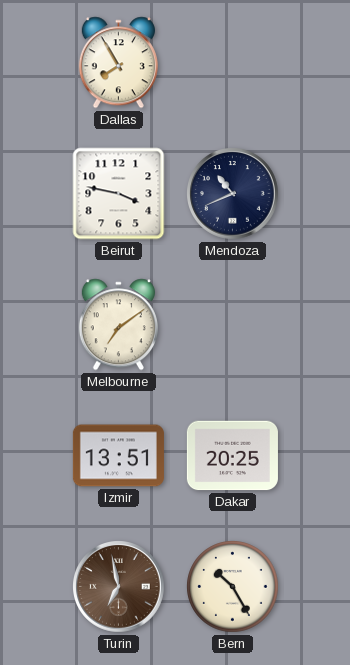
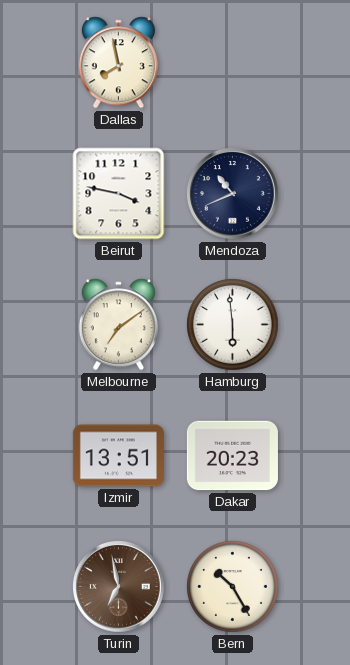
Dallas: 7:55 -> 7:58
Hamburg: none -> 5:59
Dakar: 20:25 -> 20:23
